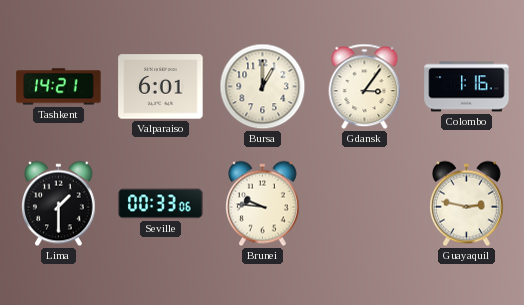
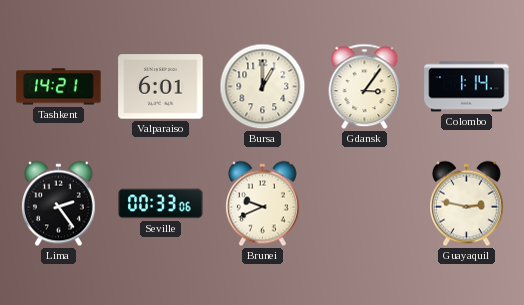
Colombo: 1:16 -> 1:14
Lima: 1:30 -> 2:24
Brunei: 9:46 -> 9:41
